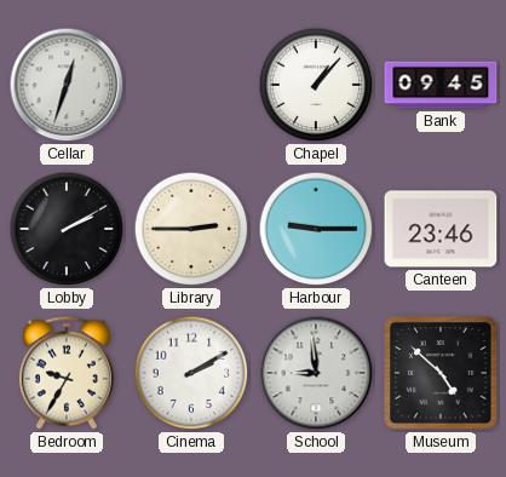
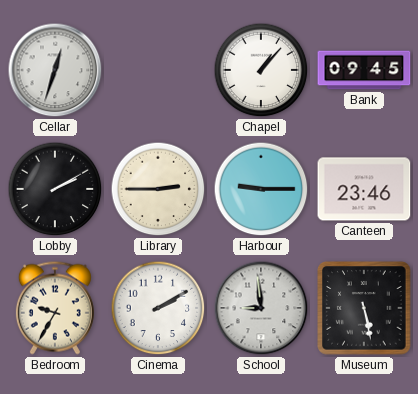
Museum: 4:52 -> 5:28
